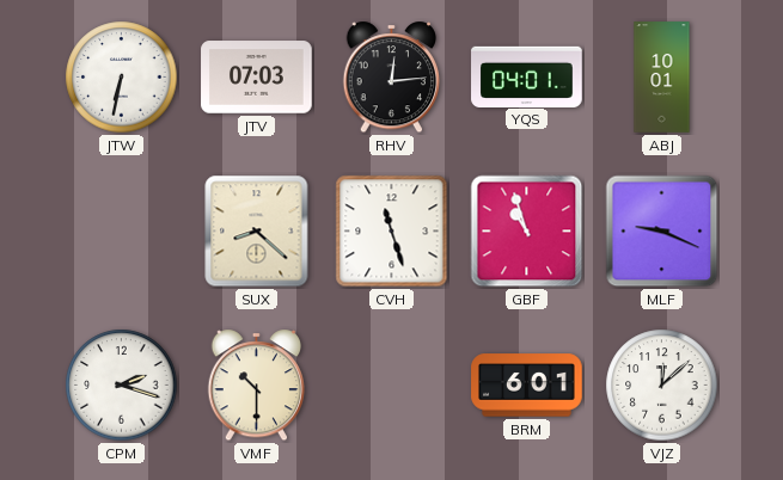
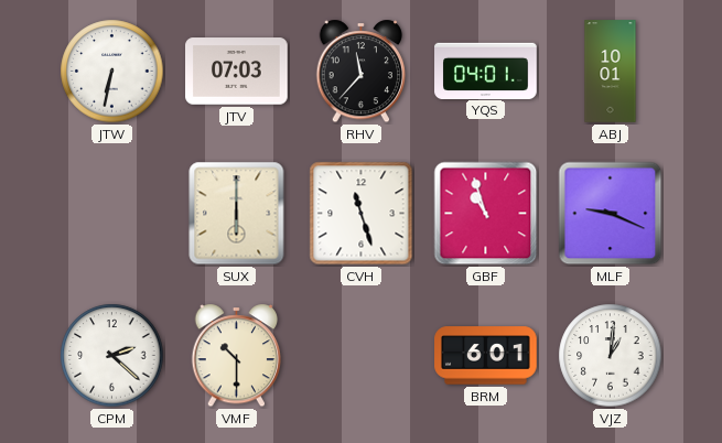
RHV: 12:14 -> 11:37
SUX: 8:22 -> 6:00
CPM: 2:18 -> 2:22
VJZ: 12:08 -> 1:01
